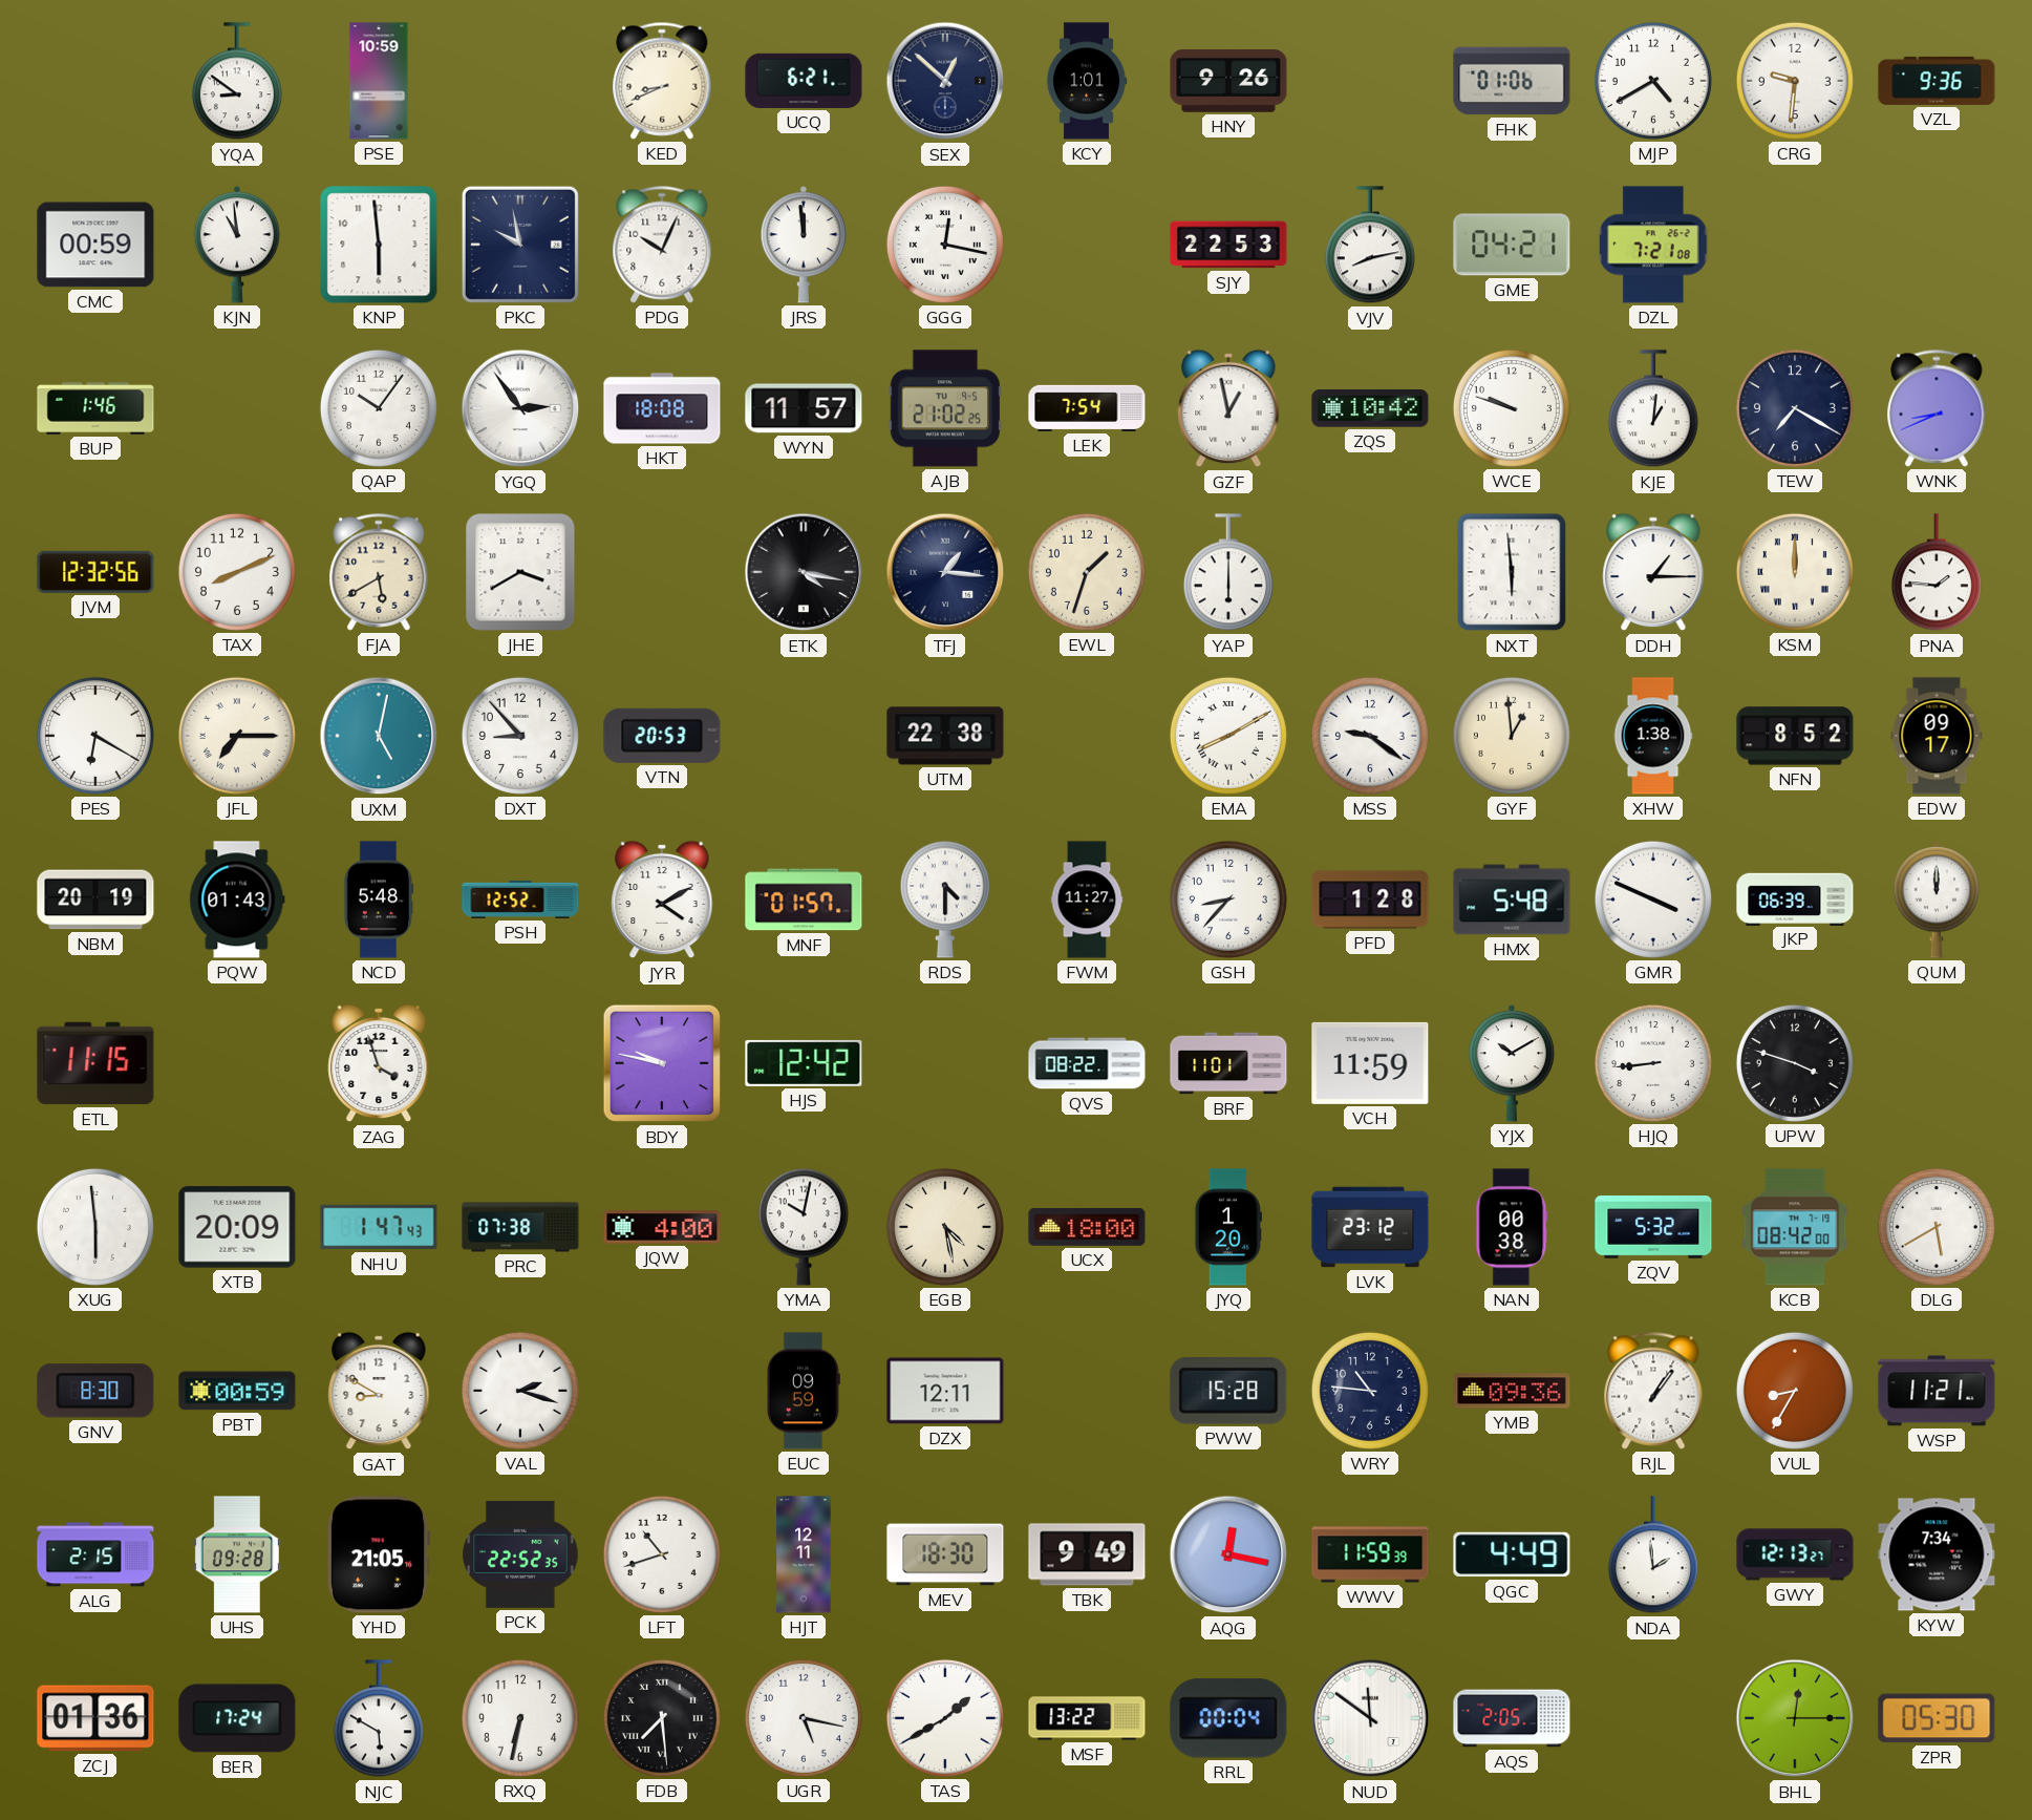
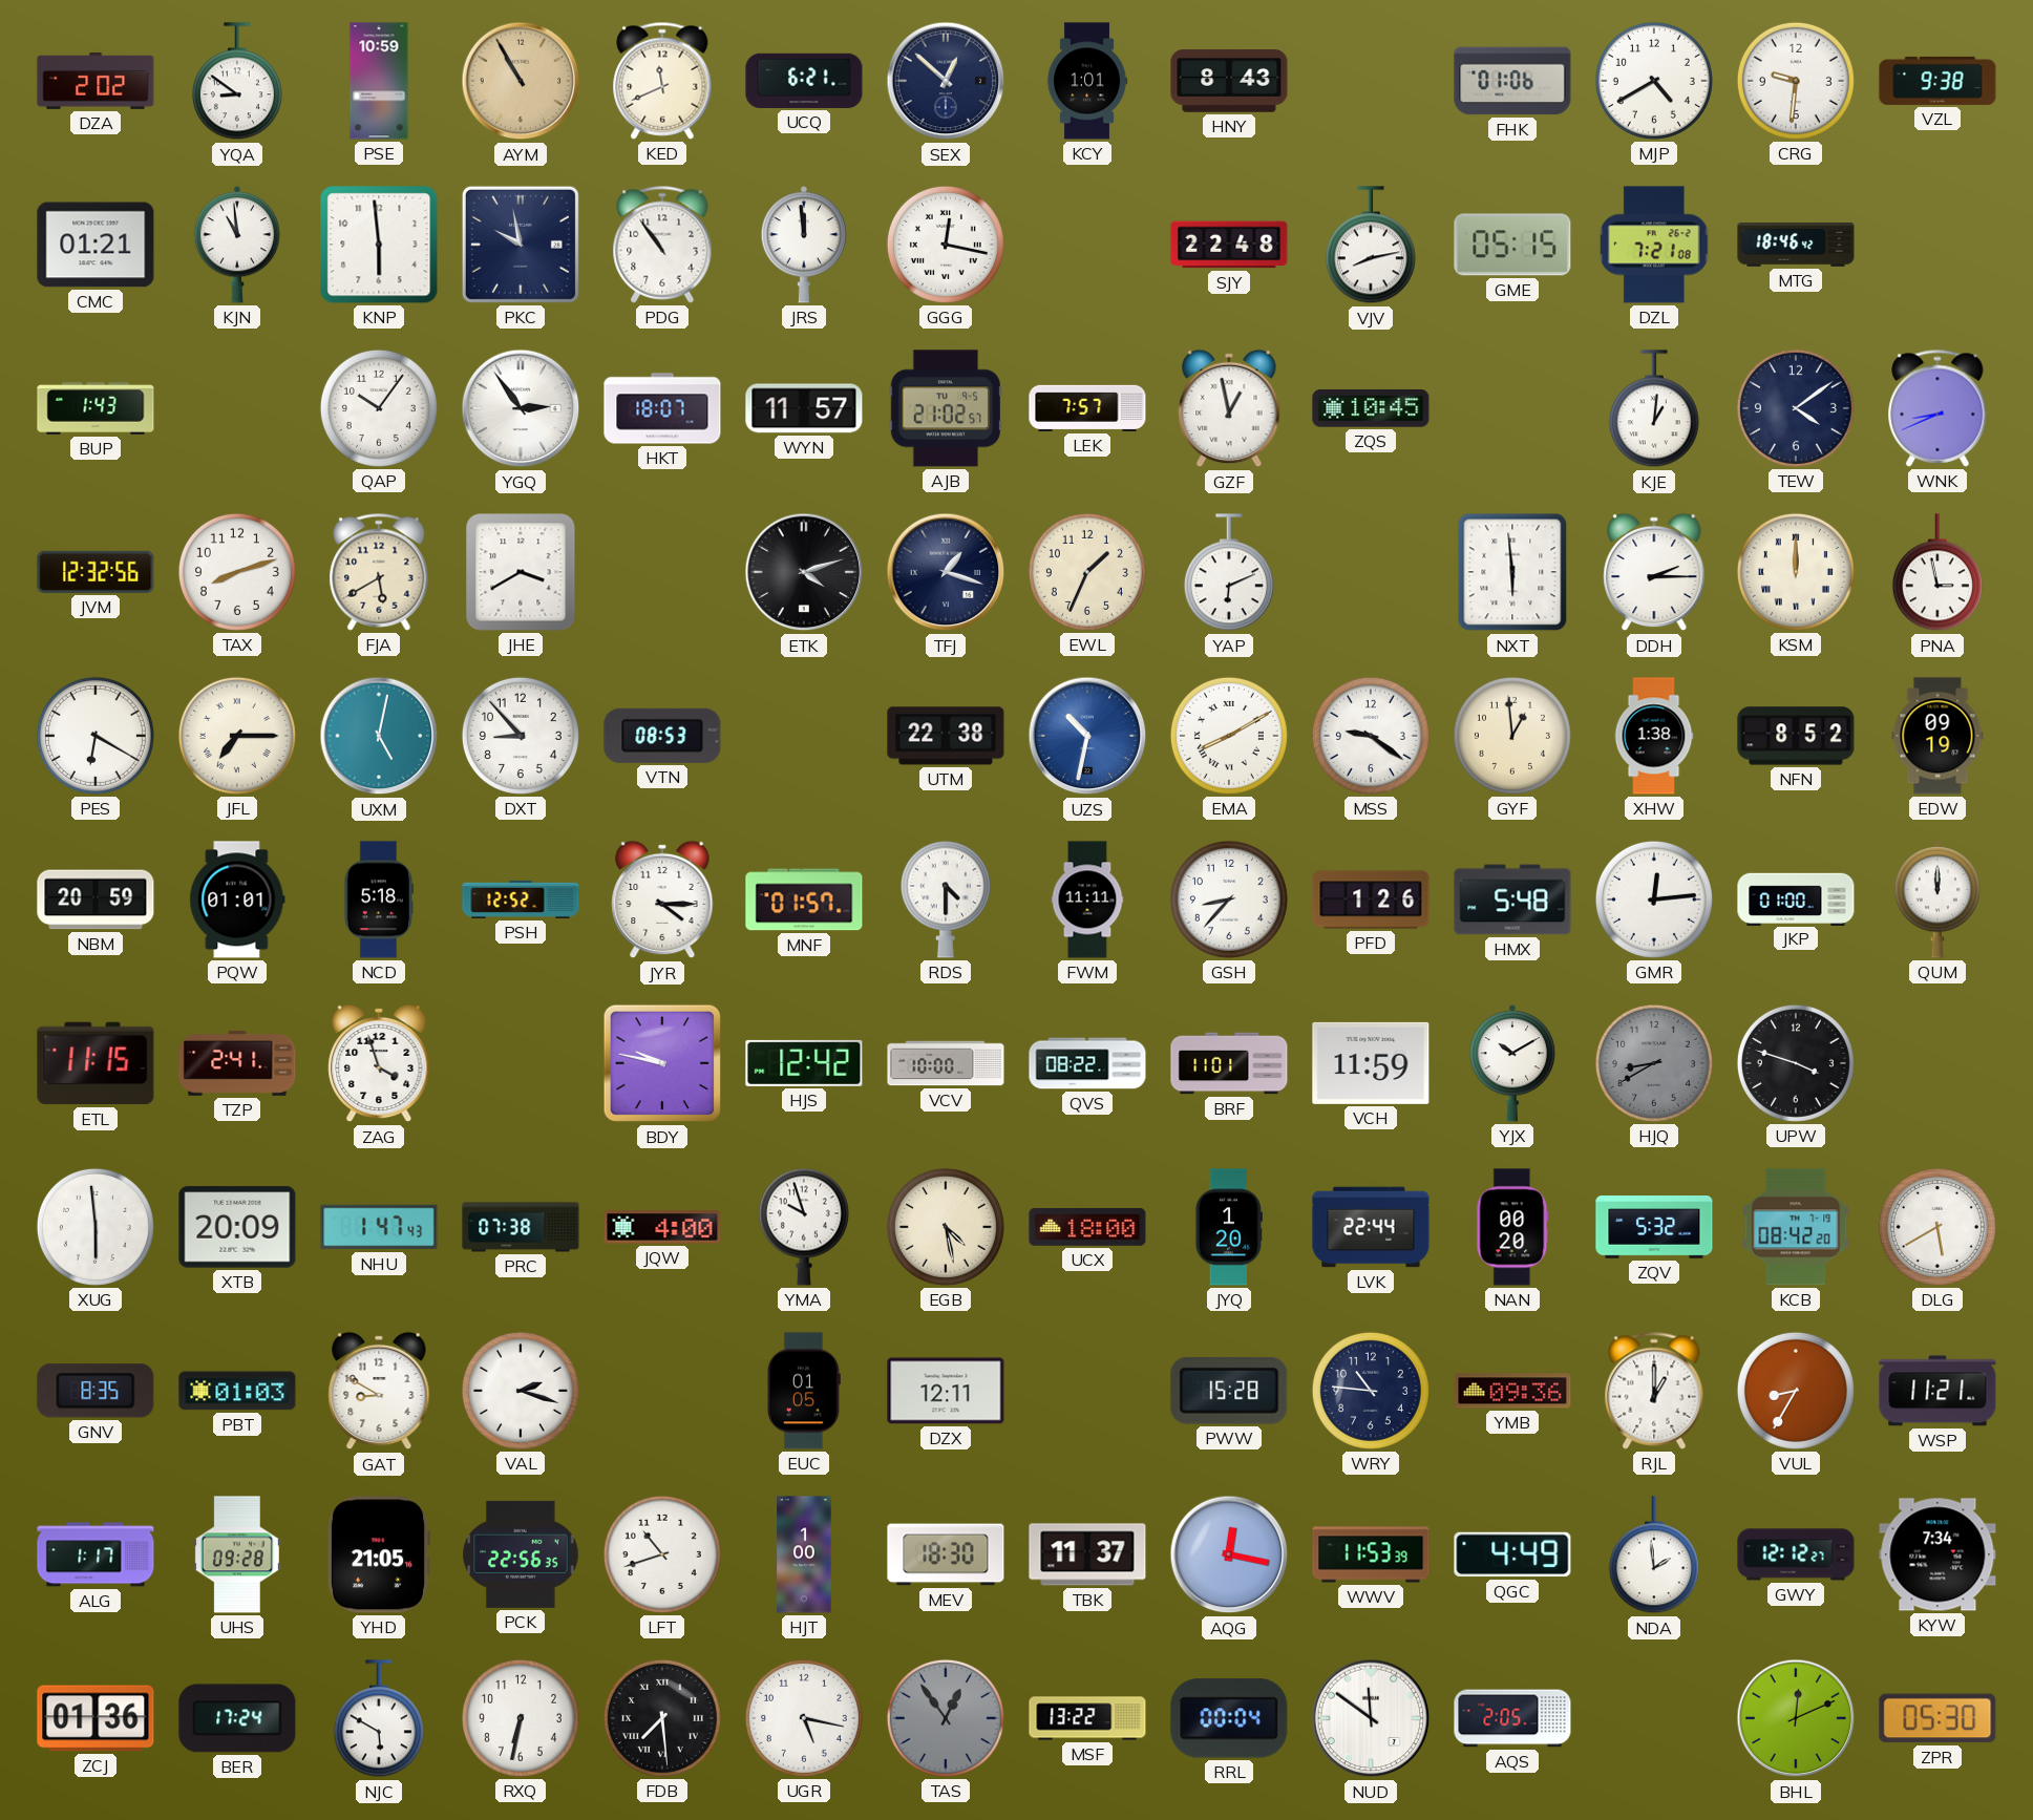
DZA: none -> 2:02
AYM: none -> 10:55
KED: 8:41 -> 11:41
HNY: 9:26 -> 8:43
VZL: 9:36 -> 9:38
CMC: 00:59 -> 01:21
PDG: 10:04 -> 10:54
SJY: 22:53 -> 22:48
GME: 04:21 -> 05:15
MTG: none -> 18:46
BUP: 1:46 -> 1:43
HKT: 18:08 -> 18:07
AJB: 21:02:25 -> 21:02:57
LEK: 7:54 -> 7:57
ZQS: 10:42 -> 10:45
WCE: 9:48 -> none
TEW: 7:20 -> 4:09
TAX: 8:11 -> 8:12
ETK: 4:17 -> 4:12
TFJ: 1:16 -> 1:18
EWL: 1:33 -> 1:34
YAP: 6:00 -> 6:11
DDH: 1:15 -> 2:15
PNA: 1:46 -> 2:58
VTN: 20:53 -> 08:53
UZS: none -> 10:32
EDW: 09:17 -> 09:19
NBM: 20:19 -> 20:59
PQW: 01:43 -> 01:01
NCD: 5:48 -> 5:18
JYR: 4:10 -> 4:15
FWM: 11:27 -> 11:11
PFD: 1:28 -> 1:26
GMR: 3:49 -> 12:14
JKP: 06:39 -> 01:00
TZP: none -> 2:41
VCV: none -> 10:00
HJQ: 8:44 -> 8:40
HJQ dial: white -> grey
YMA: 10:02 -> 9:57
LVK: 23:12 -> 22:44
NAN: 00:38 -> 00:20
KCB: 08:42:00 -> 08:42:20
GNV: 8:30 -> 8:35
PBT: 00:59 -> 01:03
EUC: 09:59 -> 01:05
RJL: 1:06 -> 1:00
ALG: 2:15 -> 1:17
PCK: 22:52 -> 22:56
HJT: 12:11 -> 1:00
TBK: 9:49 -> 11:37
WWV: 11:59 -> 11:53
GWY: 12:13 -> 12:12
TAS: 1:40 -> 12:54
TAS dial: white -> grey
BHL: 12:15 -> 12:11
